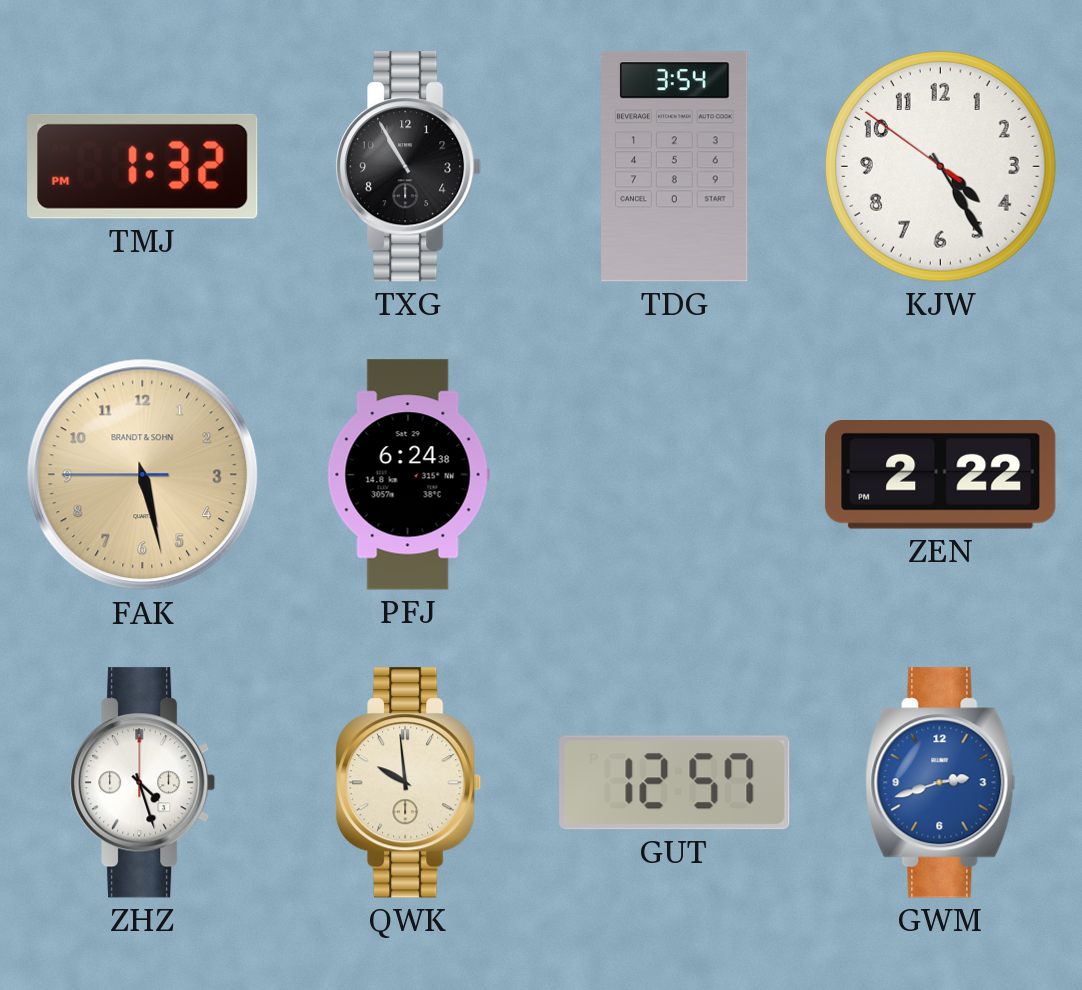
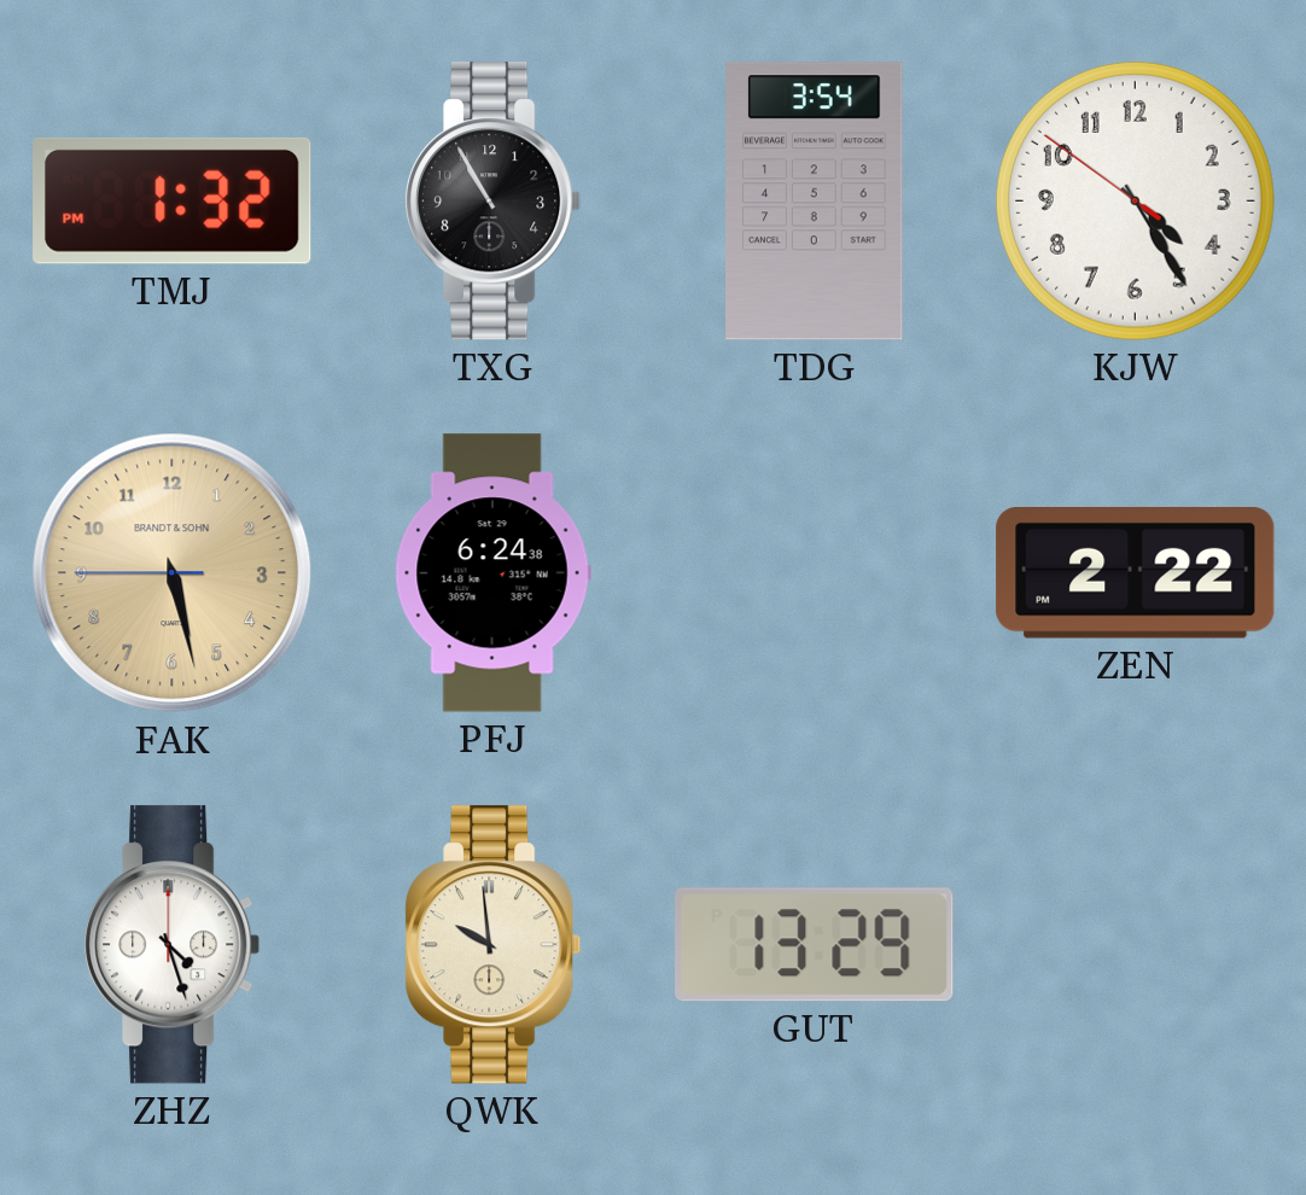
GUT: 12:57 -> 13:29
GWM: 2:42 -> none
